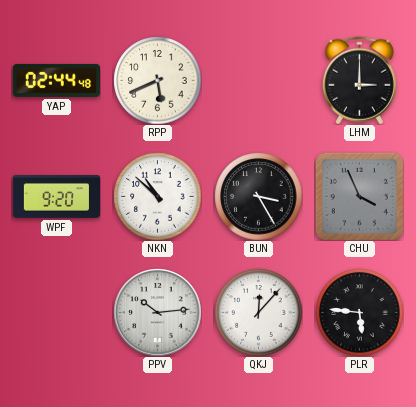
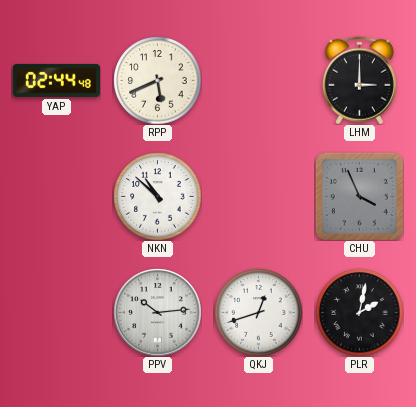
WPF: 9:20 -> none
BUN: 3:25 -> none
QKJ: 12:07 -> 12:42
PLR: 5:46 -> 2:02
